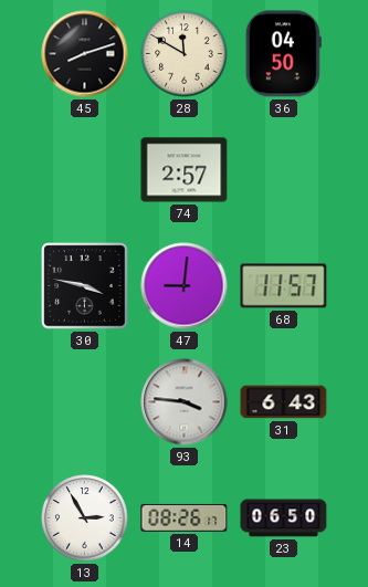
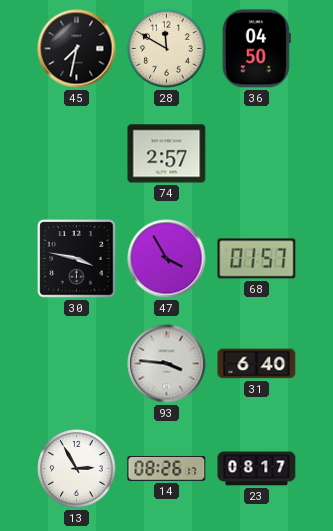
45: 8:12 -> 7:32
47: 9:01 -> 3:55
68: 11:57 -> 01:57
31: 6:43 -> 6:40
23: 06:50 -> 08:17
